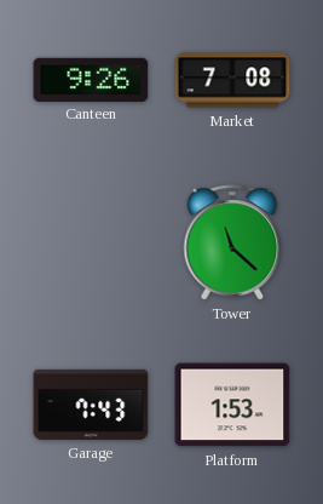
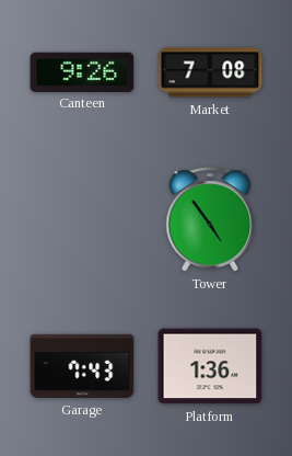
Tower: 11:22 -> 4:54
Platform: 1:53 -> 1:36
